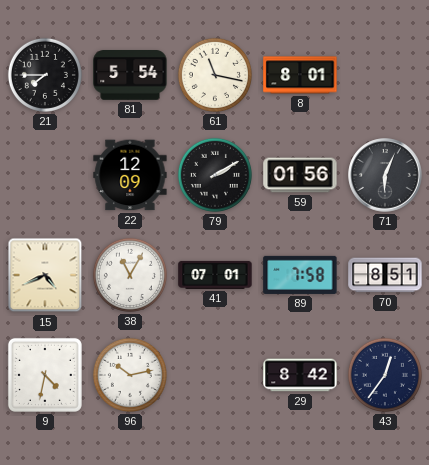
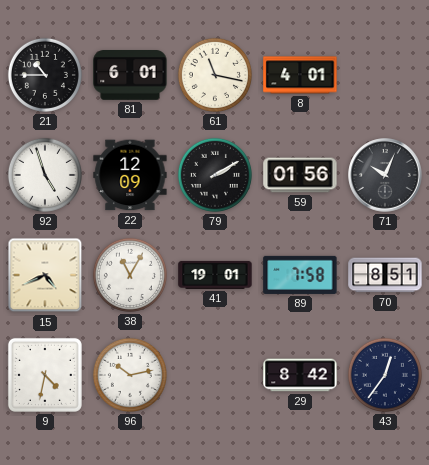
21: 7:45 -> 10:45
81: 5:54 -> 6:01
8: 8:01 -> 4:01
92: none -> 4:57
71: 6:04 -> 10:04
41: 07:01 -> 19:01
